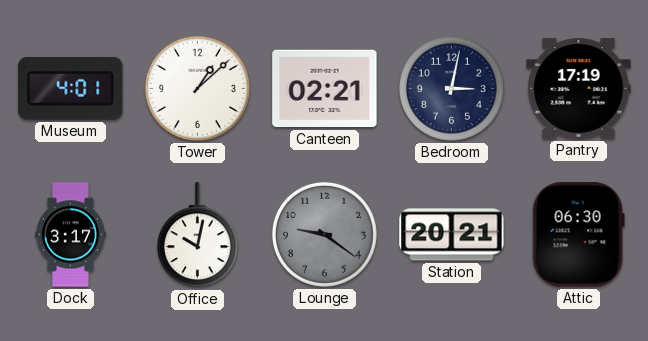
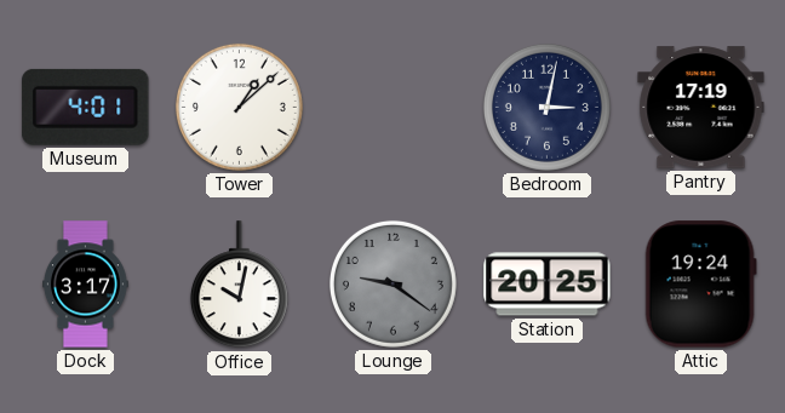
Canteen: 02:21 -> none
Station: 20:21 -> 20:25
Attic: 06:30 -> 19:24
